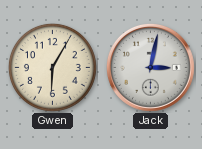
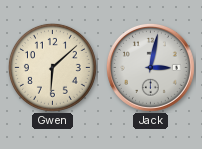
Gwen: 6:05 -> 6:08
